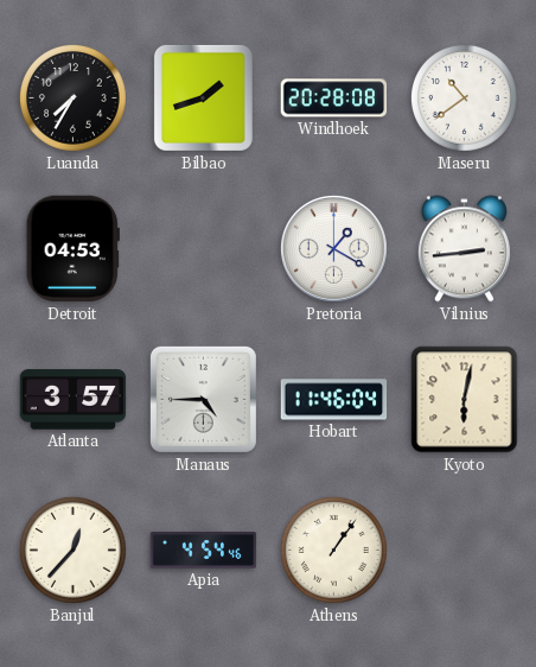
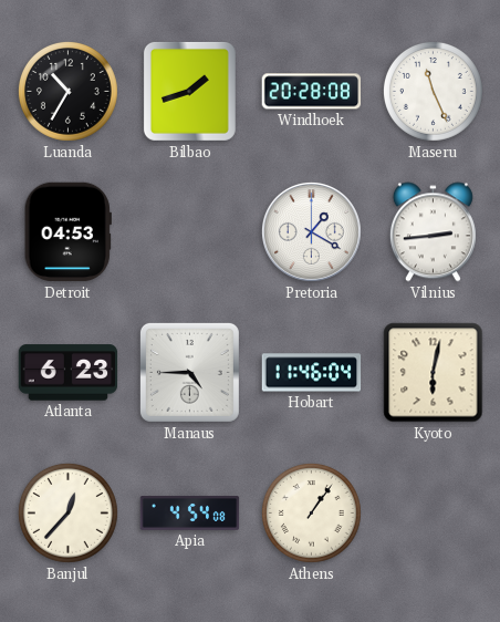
Luanda: 7:35 -> 10:35
Maseru: 10:39 -> 11:26
Atlanta: 3:57 -> 6:23
Apia: 4:54:46 -> 4:54:08
